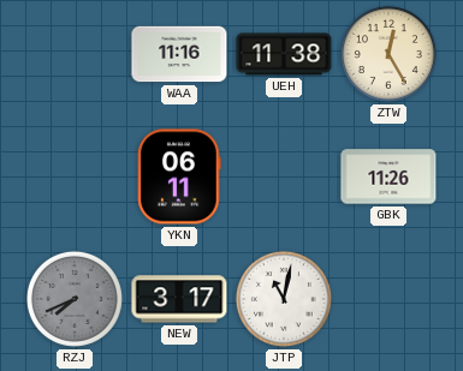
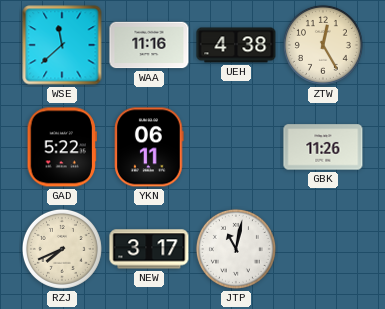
WSE: none -> 11:38
UEH: 11:38 -> 4:38
GAD: none -> 5:22
RZJ dial: grey -> cream
